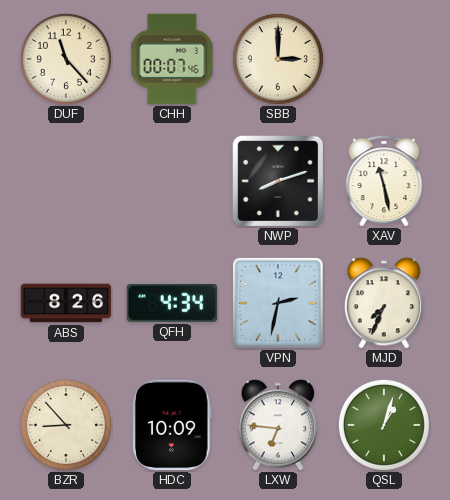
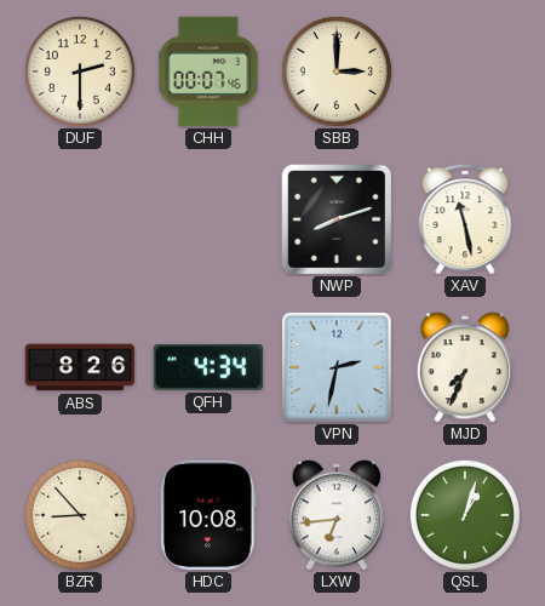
DUF: 11:23 -> 2:30
HDC: 10:09 -> 10:08
LXW: 6:46 -> 6:44
